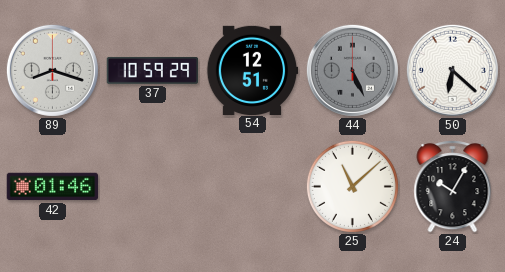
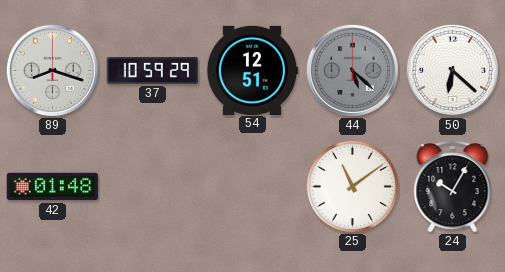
44: 5:26 -> 5:22
42: 01:46 -> 01:48
25: 11:08 -> 11:09
